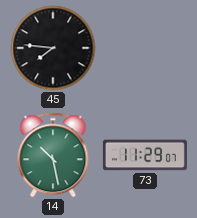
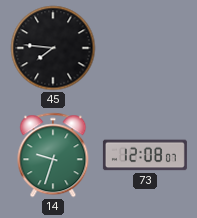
14: 10:28 -> 9:33
73: 11:29 -> 12:08
